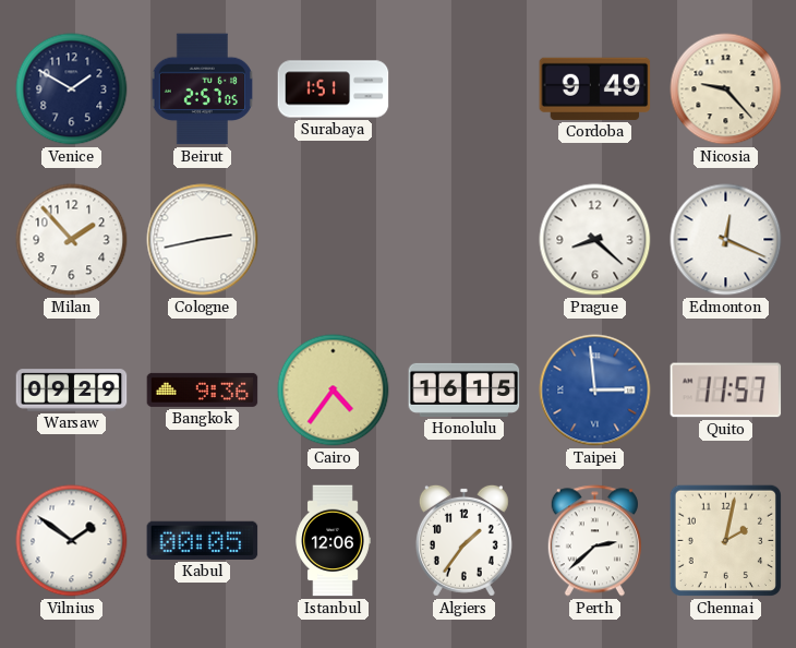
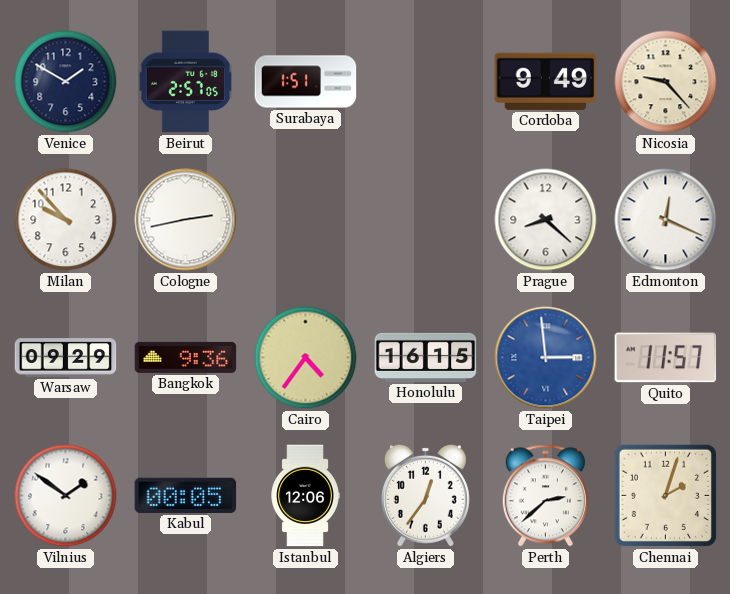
Milan: 1:53 -> 9:53
Algiers: 1:36 -> 12:36
Chennai: 2:02 -> 2:03
